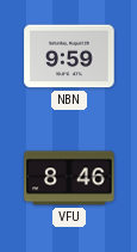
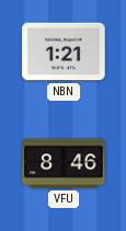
NBN: 9:59 -> 1:21
